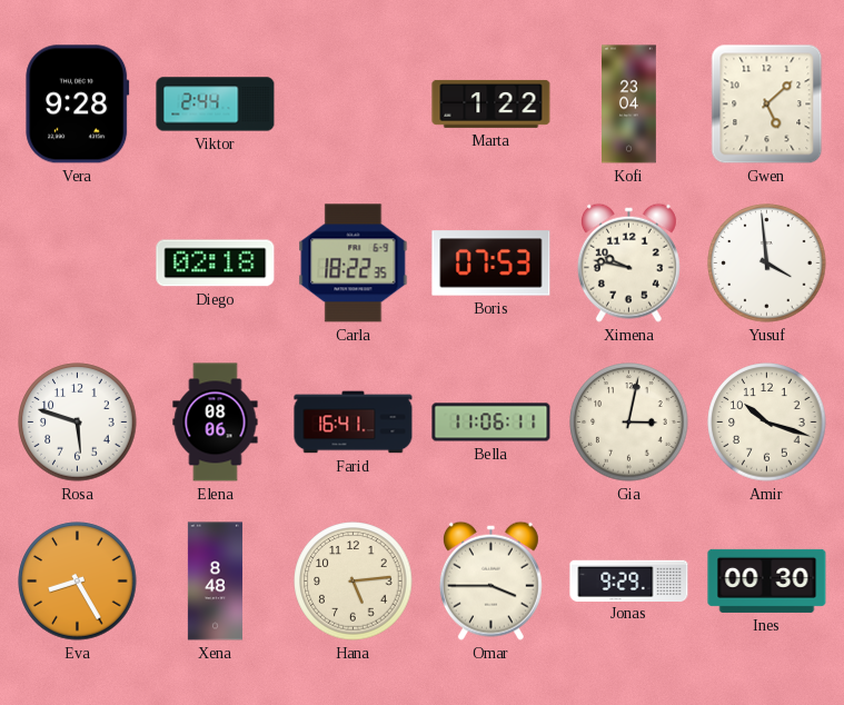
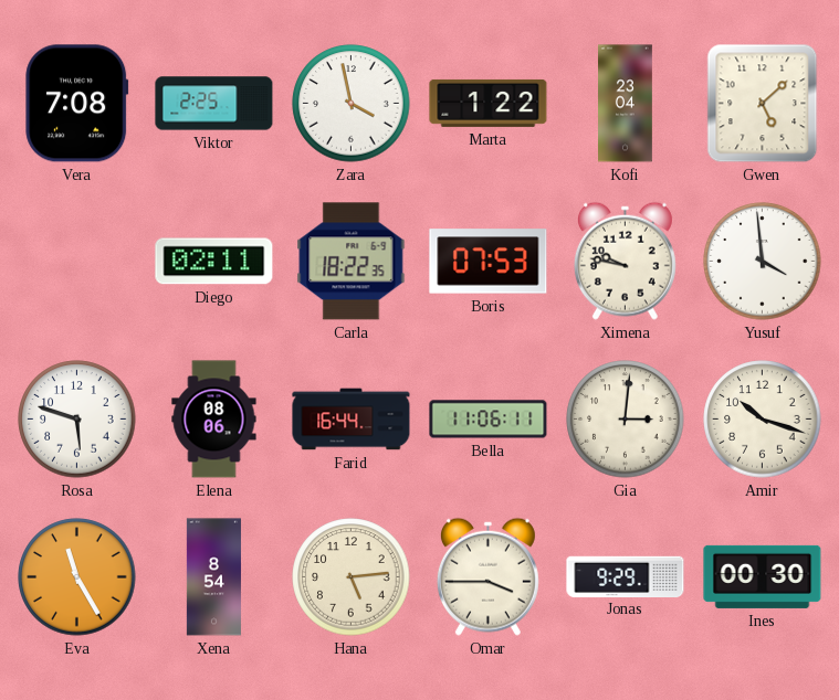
Vera: 9:28 -> 7:08
Viktor: 2:44 -> 2:25
Zara: none -> 3:58
Diego: 02:18 -> 02:11
Farid: 16:41 -> 16:44
Gia: 3:02 -> 3:01
Eva: 8:25 -> 11:25
Xena: 8:48 -> 8:54
